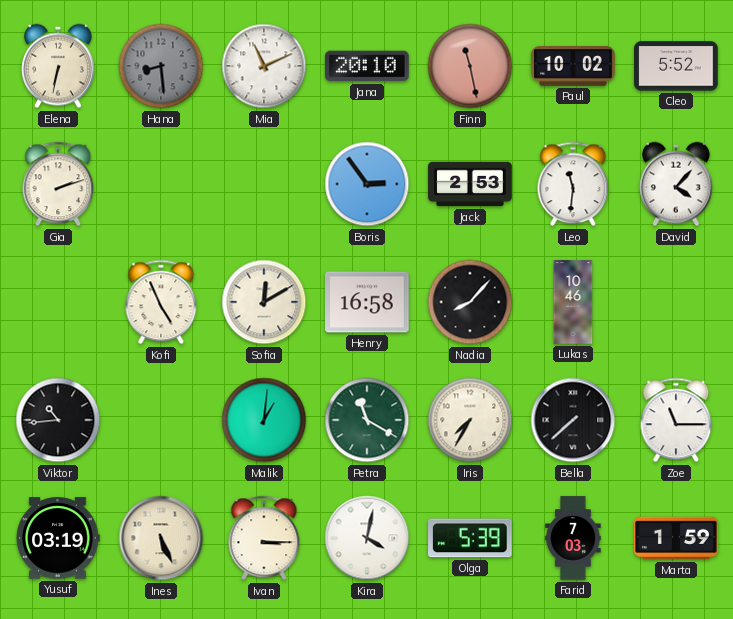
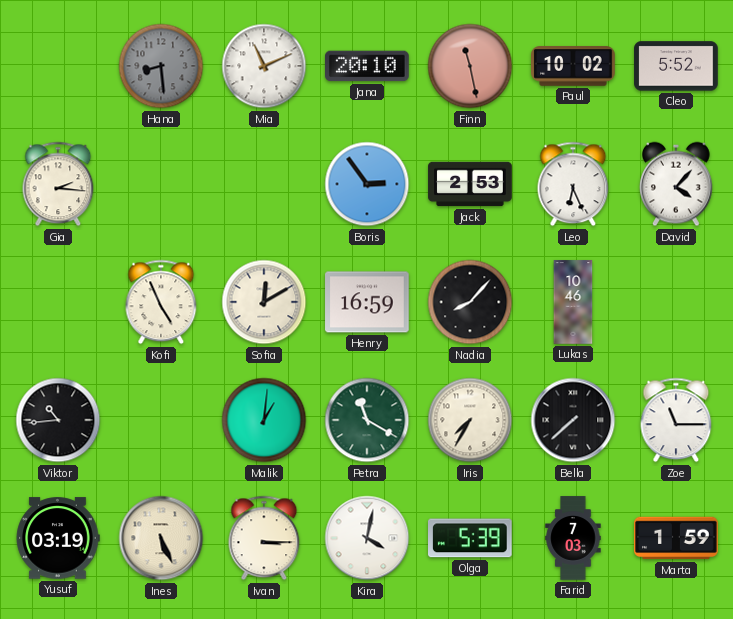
Elena: 6:32 -> none
Gia: 2:12 -> 2:16
Leo: 11:31 -> 6:26
Henry: 16:58 -> 16:59
